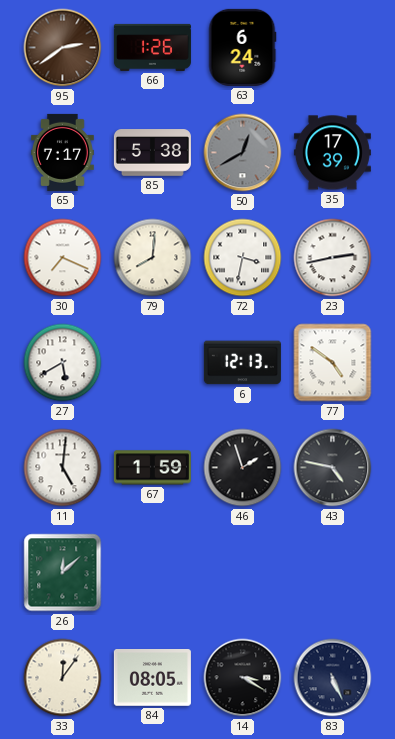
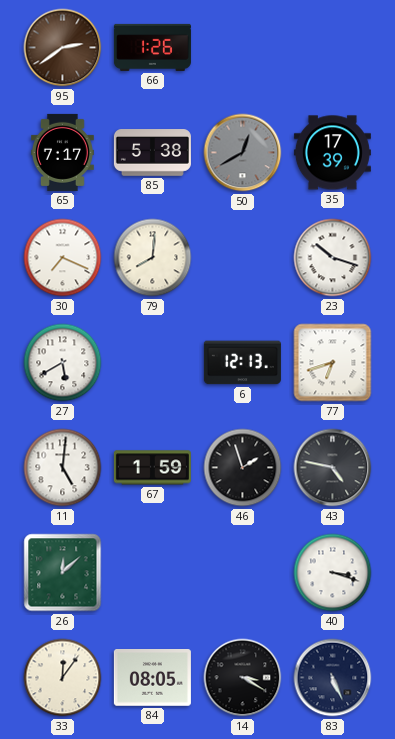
63: 6:24 -> none
72: 3:32 -> none
23: 2:43 -> 10:18
77: 4:51 -> 6:42
40: none -> 3:18
